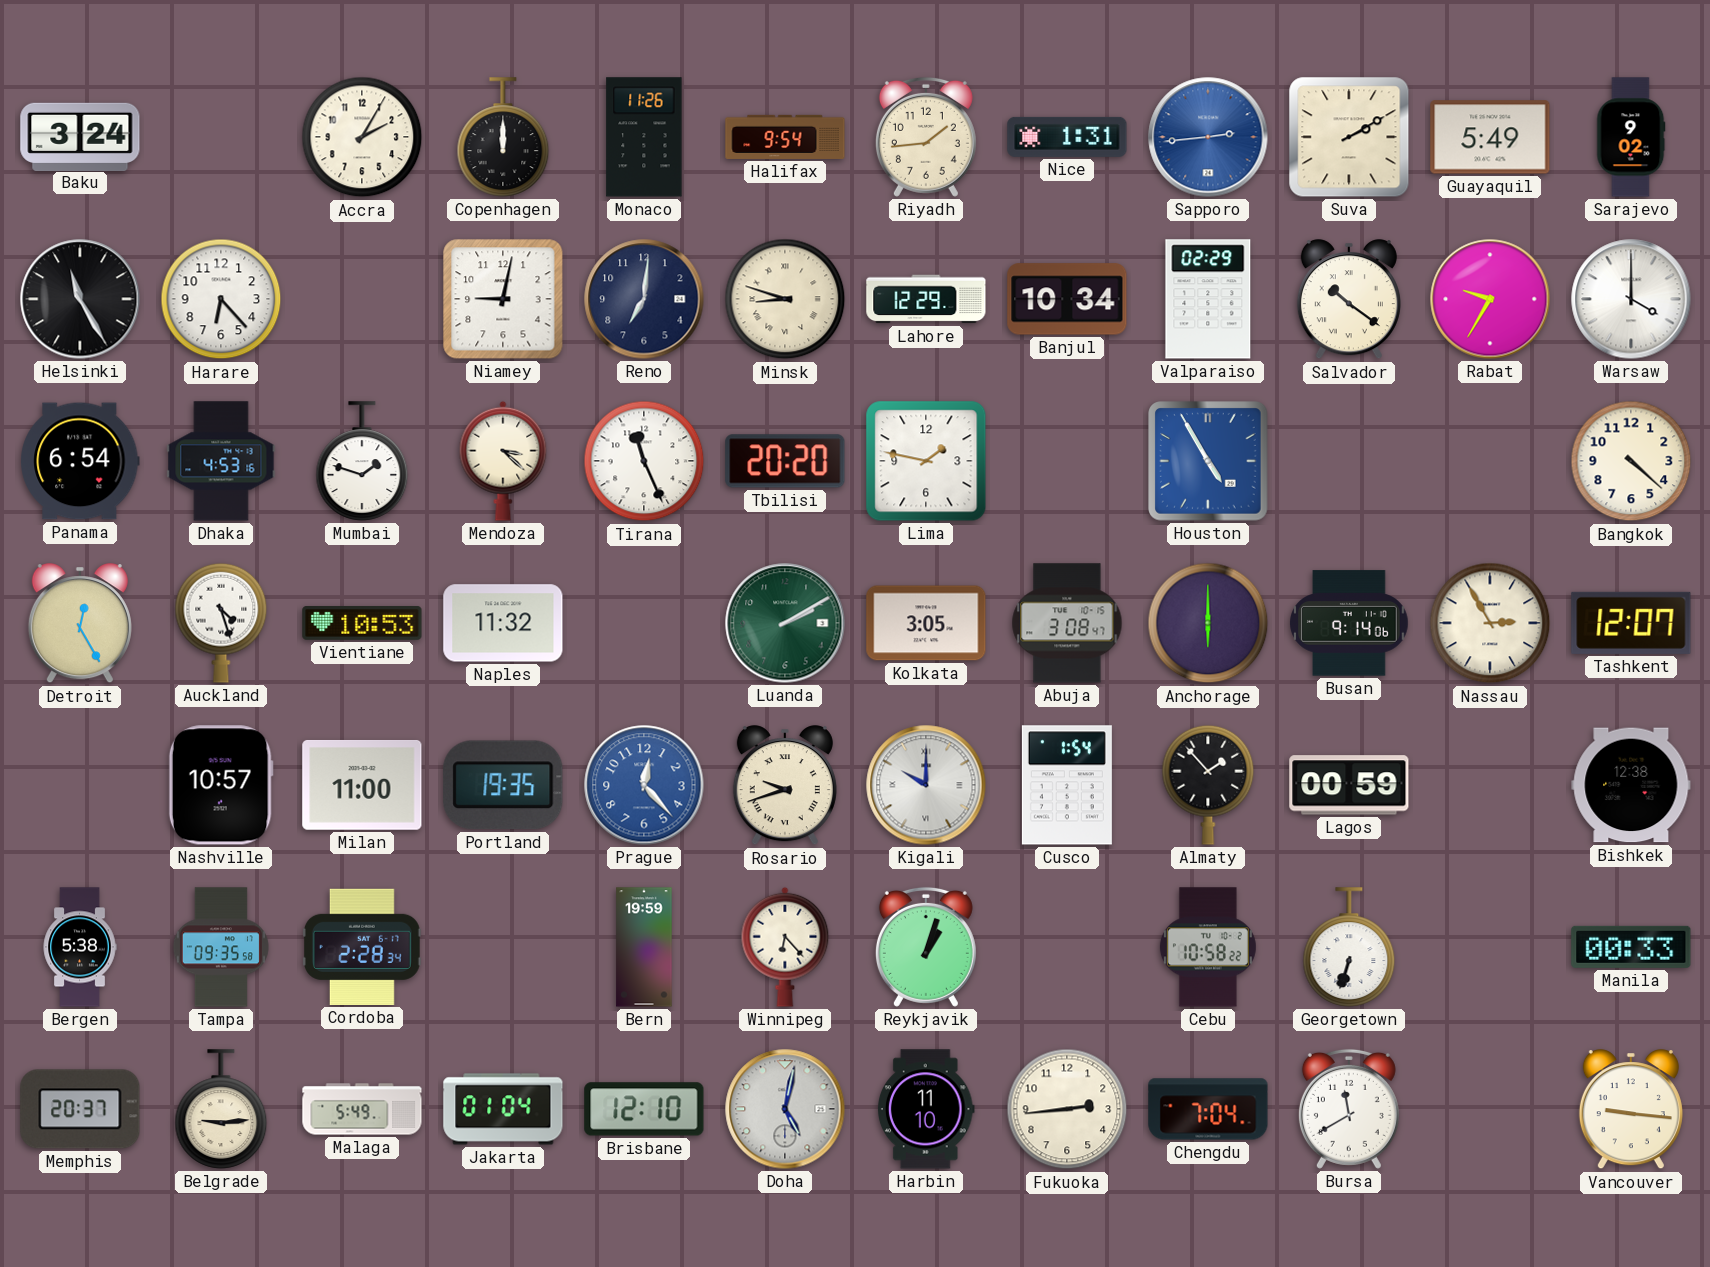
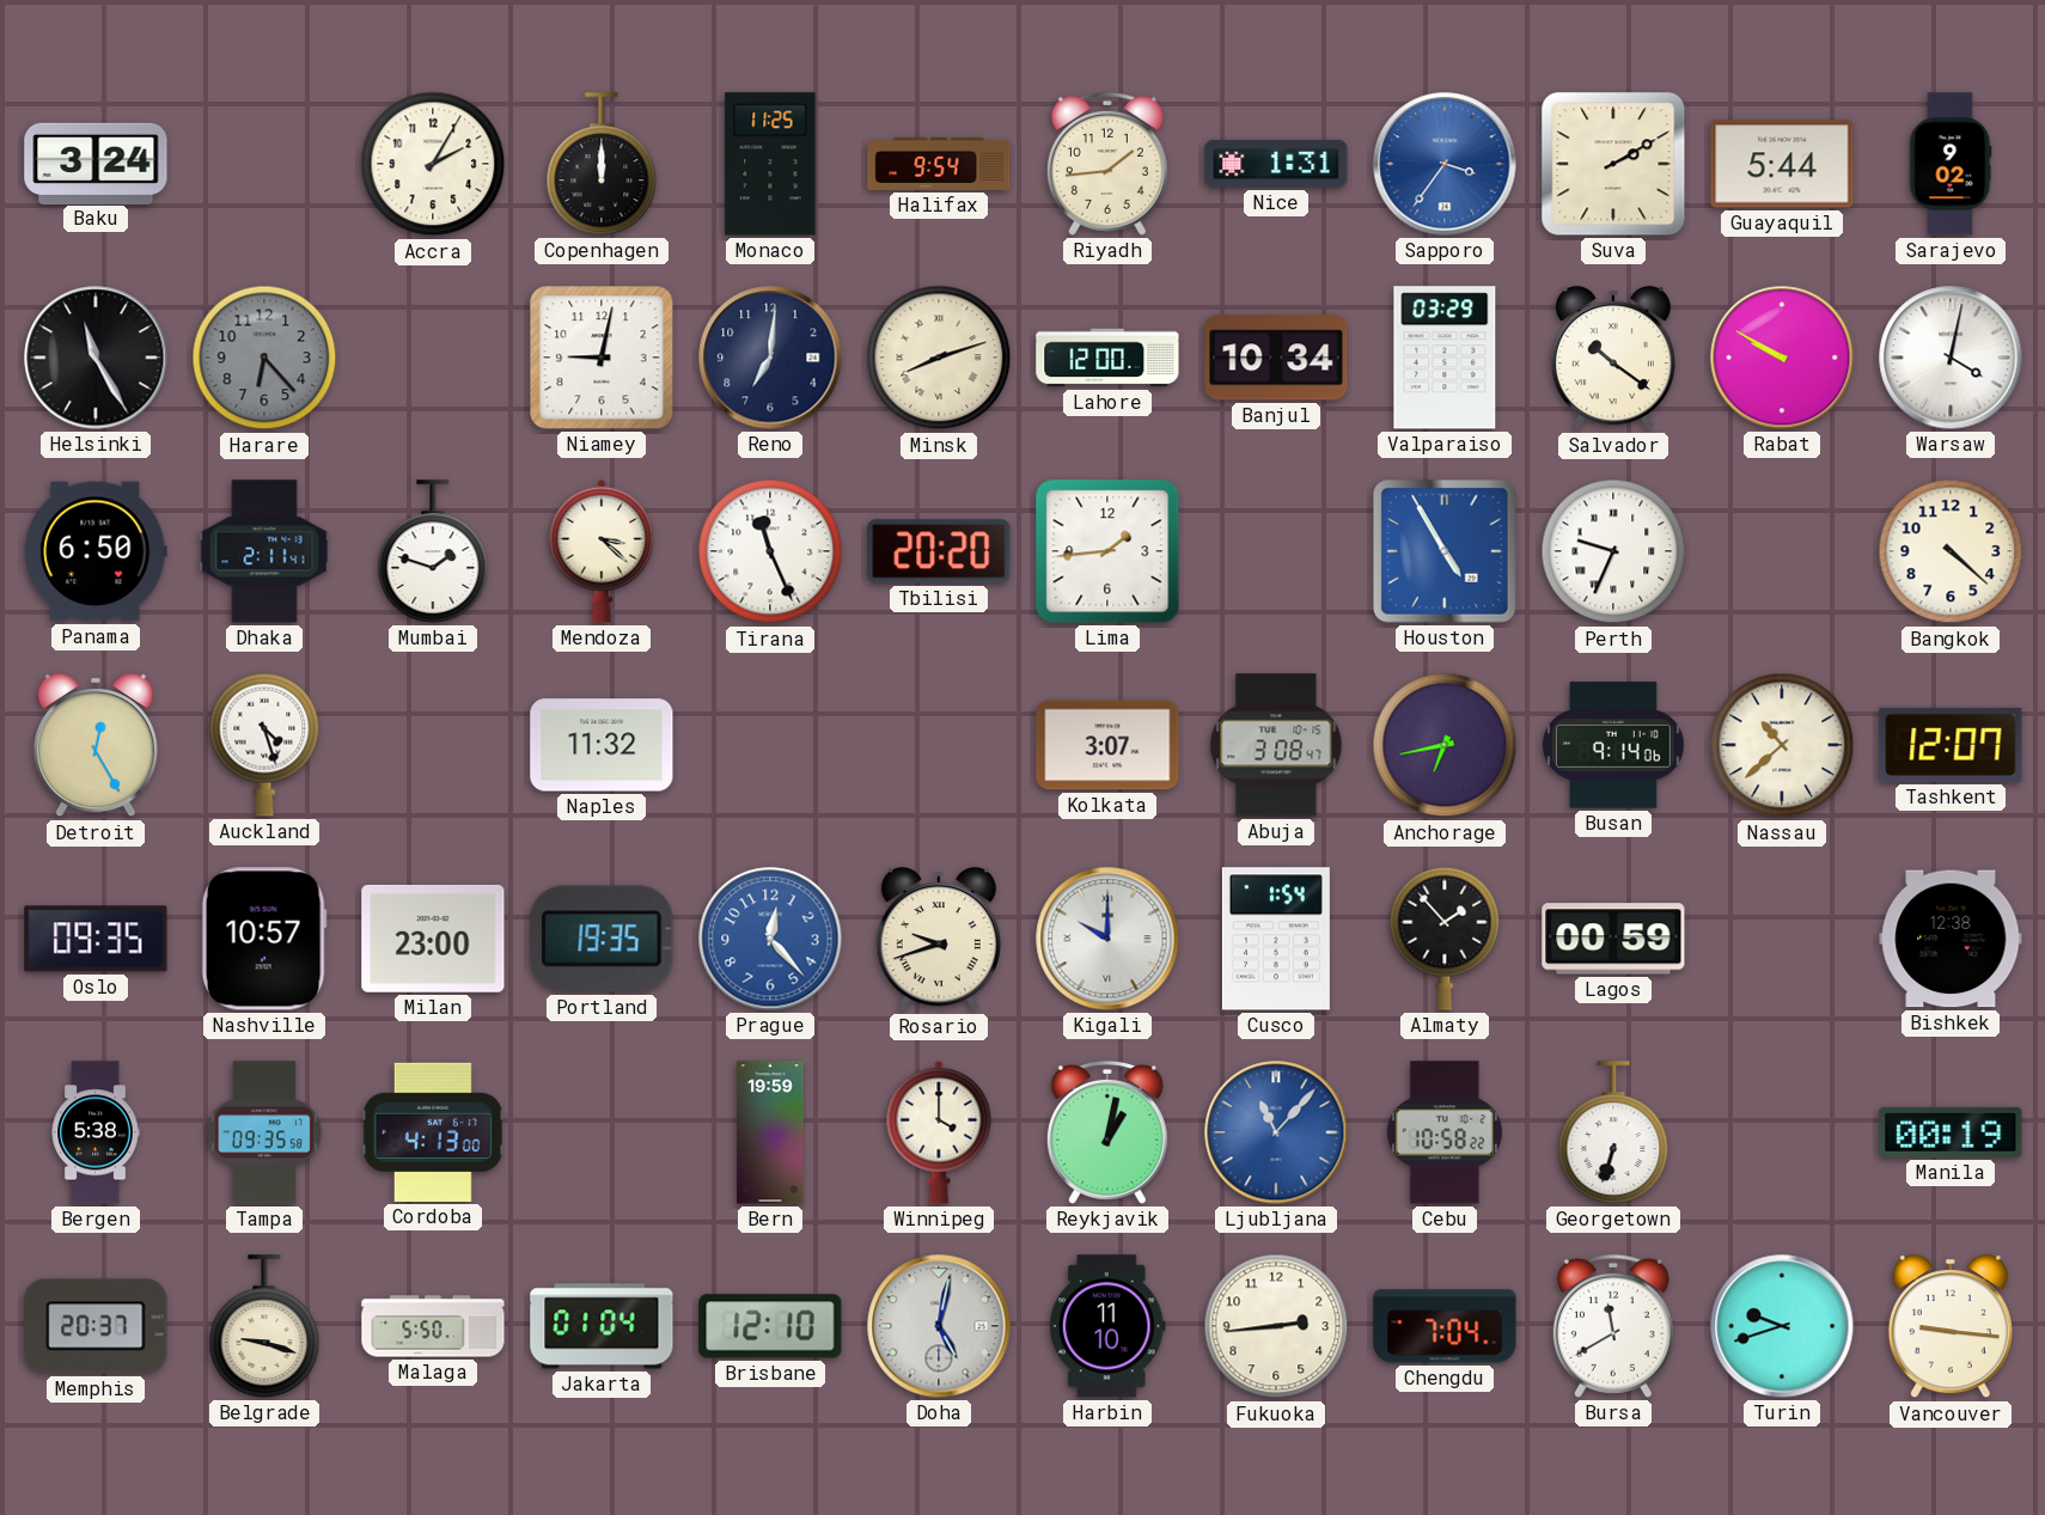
Monaco: 11:26 -> 11:25
Sapporo: 2:44 -> 3:36
Guayaquil: 5:49 -> 5:44
Harare dial: white -> grey
Minsk: 8:48 -> 8:12
Lahore: 12:29 -> 12:00
Valparaiso: 02:29 -> 03:29
Rabat: 9:35 -> 9:50
Warsaw: 4:00 -> 4:02
Panama: 6:54 -> 6:50
Dhaka: 4:53 -> 2:11
Lima: 1:47 -> 1:44
Perth: none -> 9:34
Vientiane: 10:53 -> none
Luanda: 2:10 -> none
Kolkata: 3:05 -> 3:07
Anchorage: 6:00 -> 6:43
Nassau: 2:55 -> 10:38
Oslo: none -> 09:35
Milan: 11:00 -> 23:00
Cordoba: 2:28 -> 4:13
Winnipeg: 6:23 -> 4:00
Reykjavik: 1:03 -> 1:02
Ljubljana: none -> 11:07
Manila: 00:33 -> 00:19
Belgrade: 9:14 -> 9:18
Malaga: 5:49 -> 5:50
Turin: none -> 9:42
